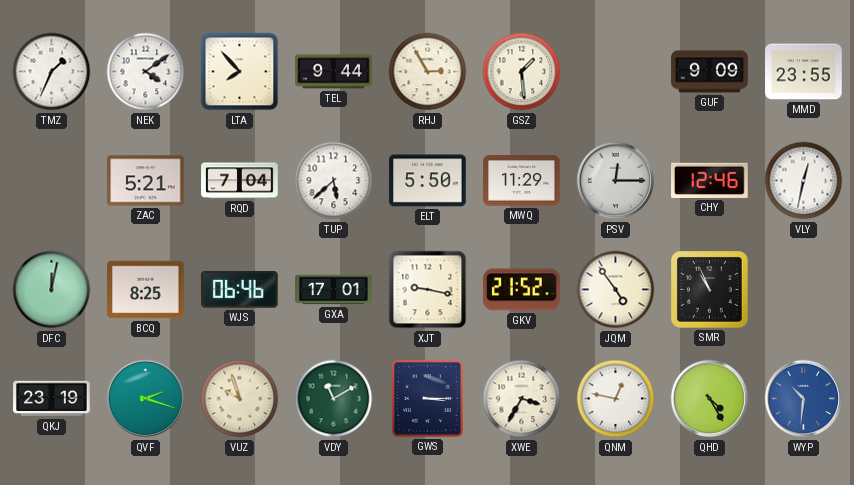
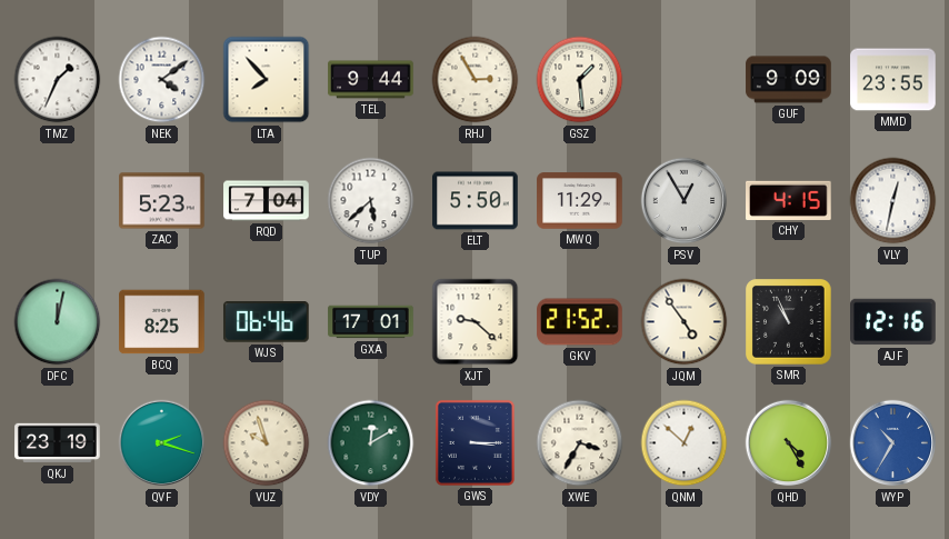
ZAC: 5:21 -> 5:23
PSV: 12:15 -> 12:55
CHY: 12:46 -> 4:15
XJT: 9:17 -> 9:22
AJF: none -> 12:16
VDY: 11:10 -> 12:10
QNM: 12:47 -> 12:52
WYP: 10:31 -> 10:35
